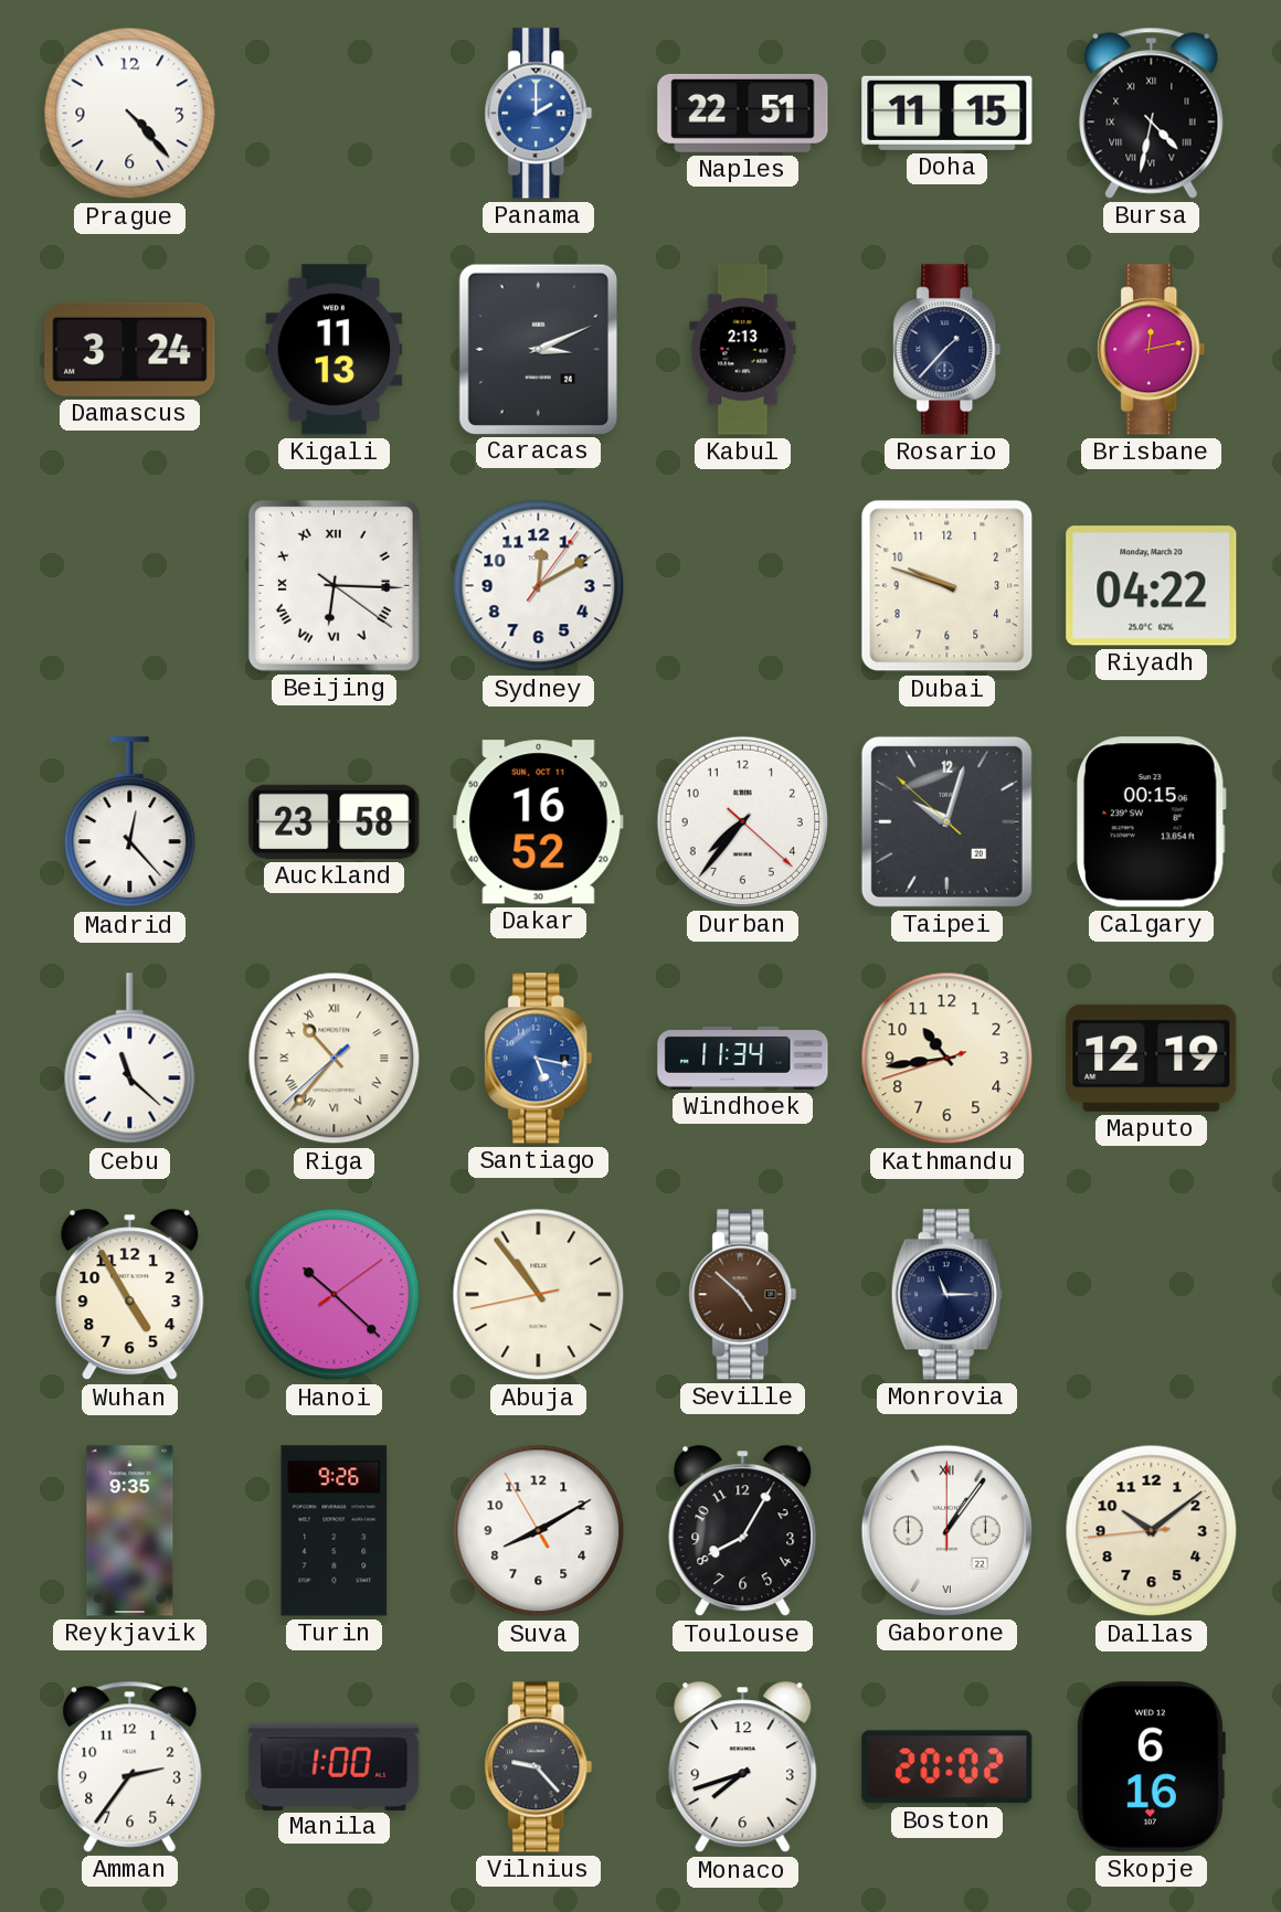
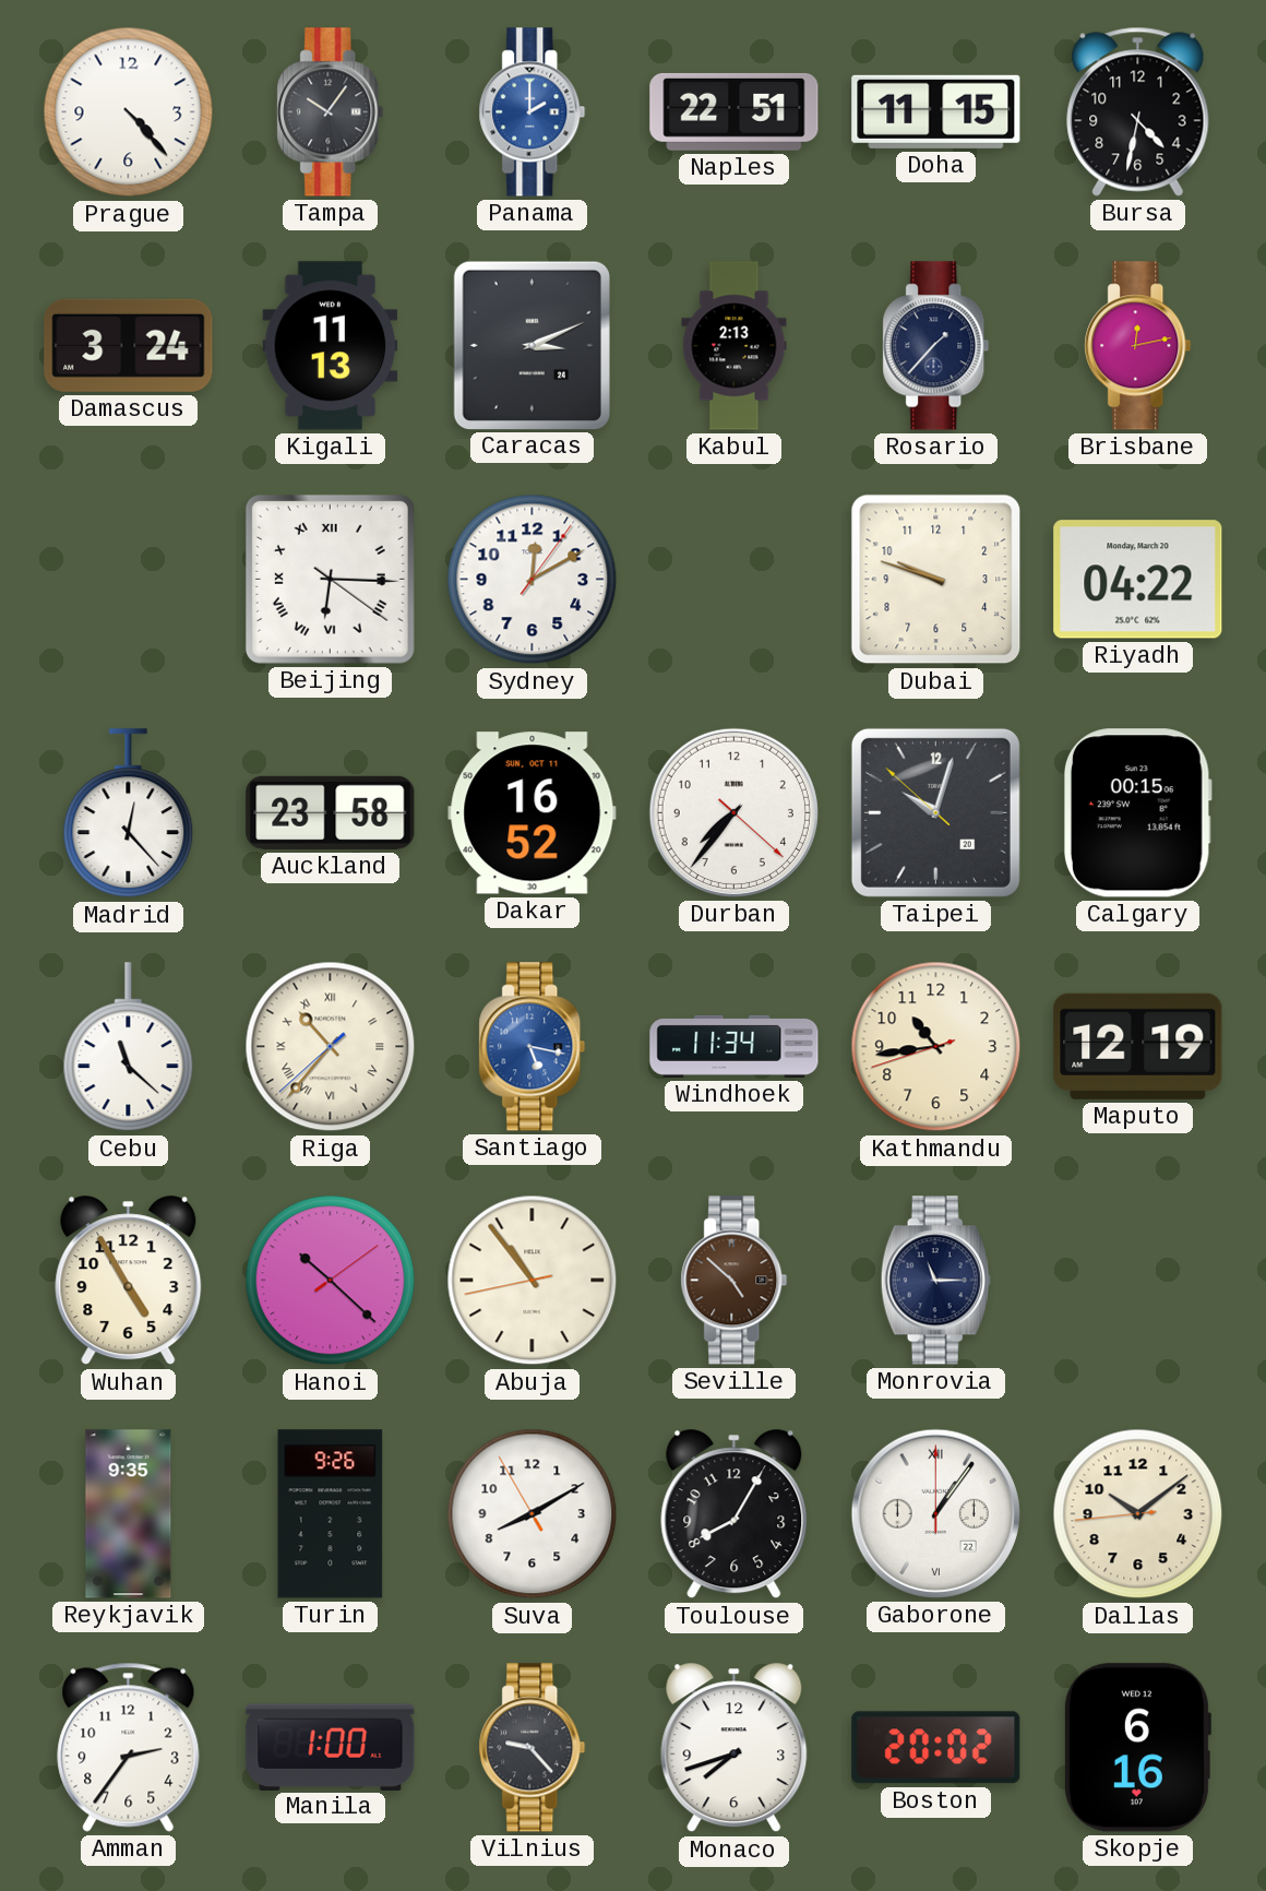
Tampa: none -> 10:06
Bursa numerals: Roman -> Arabic
